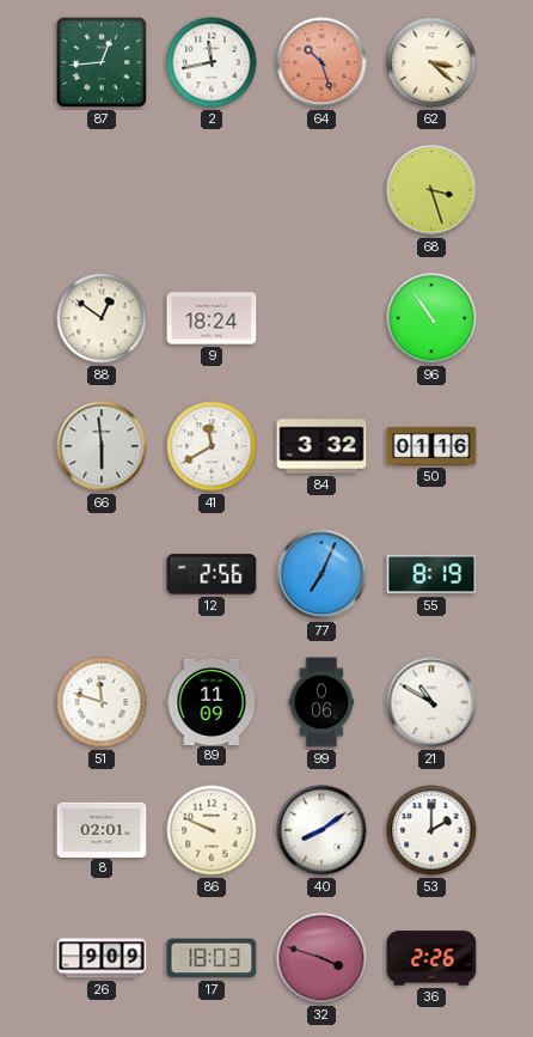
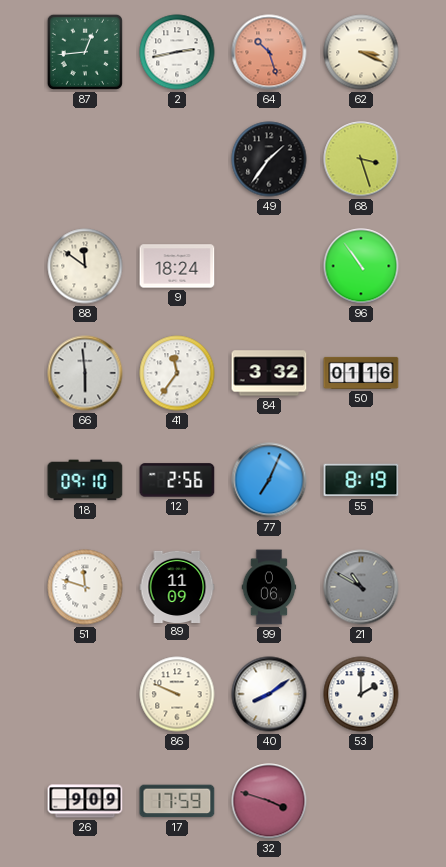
2: 11:43 -> 2:43
62: 3:22 -> 3:19
49: none -> 1:36
88: 12:51 -> 11:51
41: 11:40 -> 11:36
18: none -> 09:10
21 dial: white -> grey
8: 02:01 -> none
17: 18:03 -> 17:59
36: 2:26 -> none
